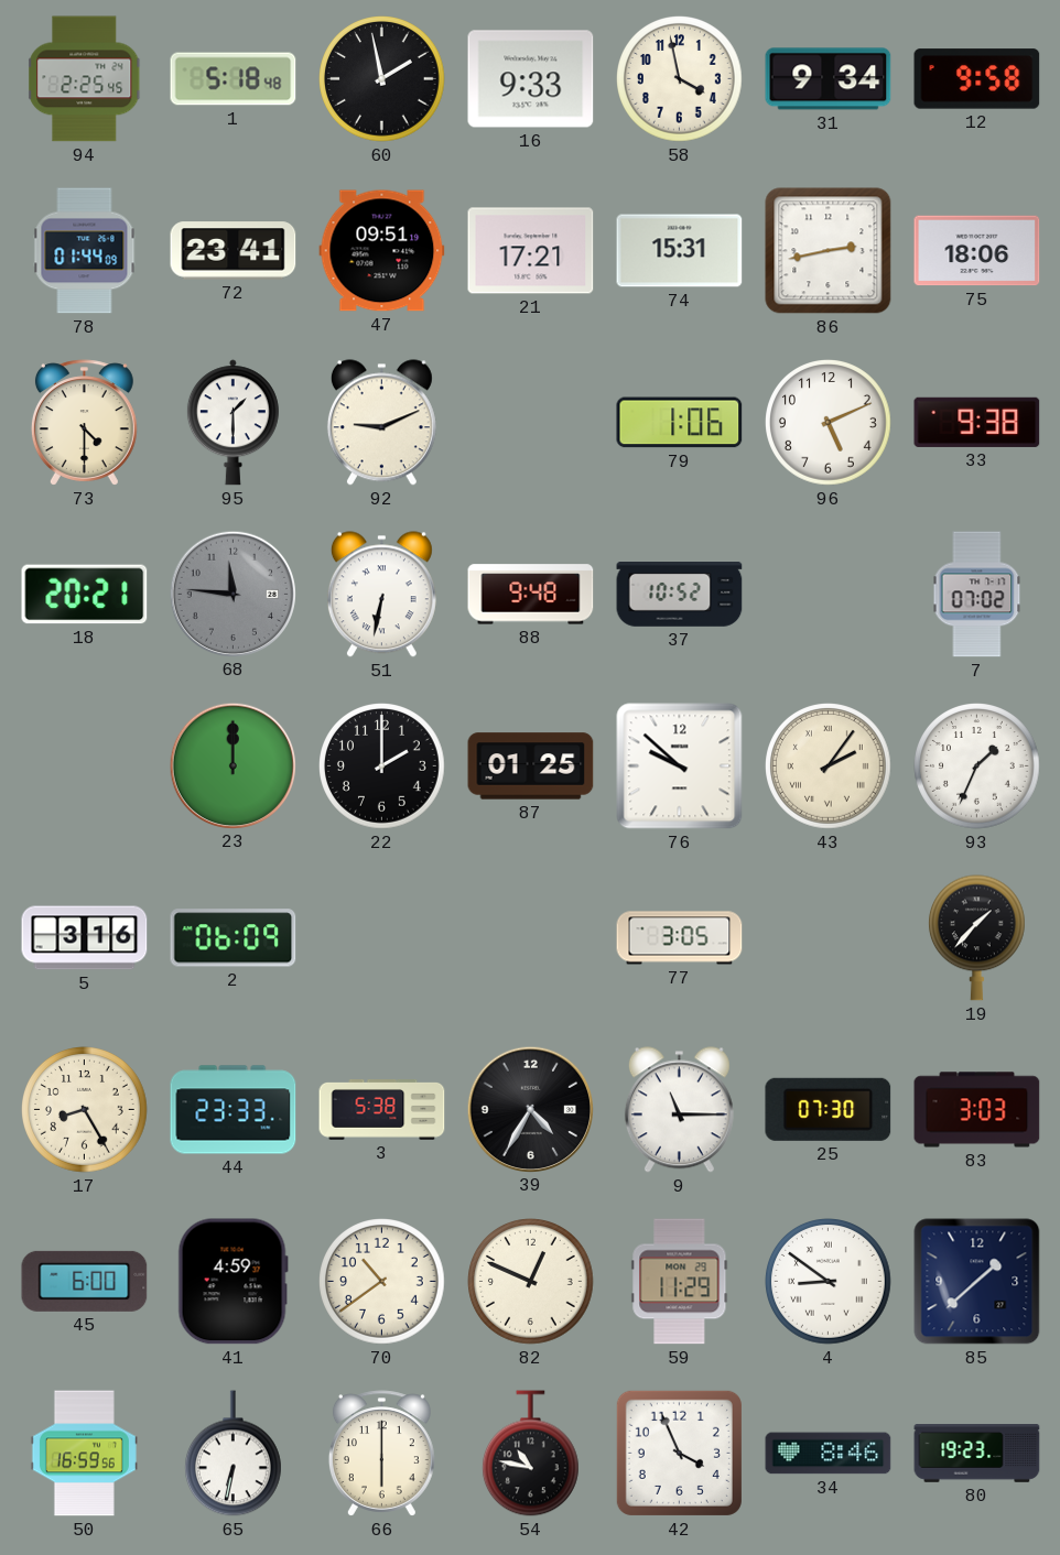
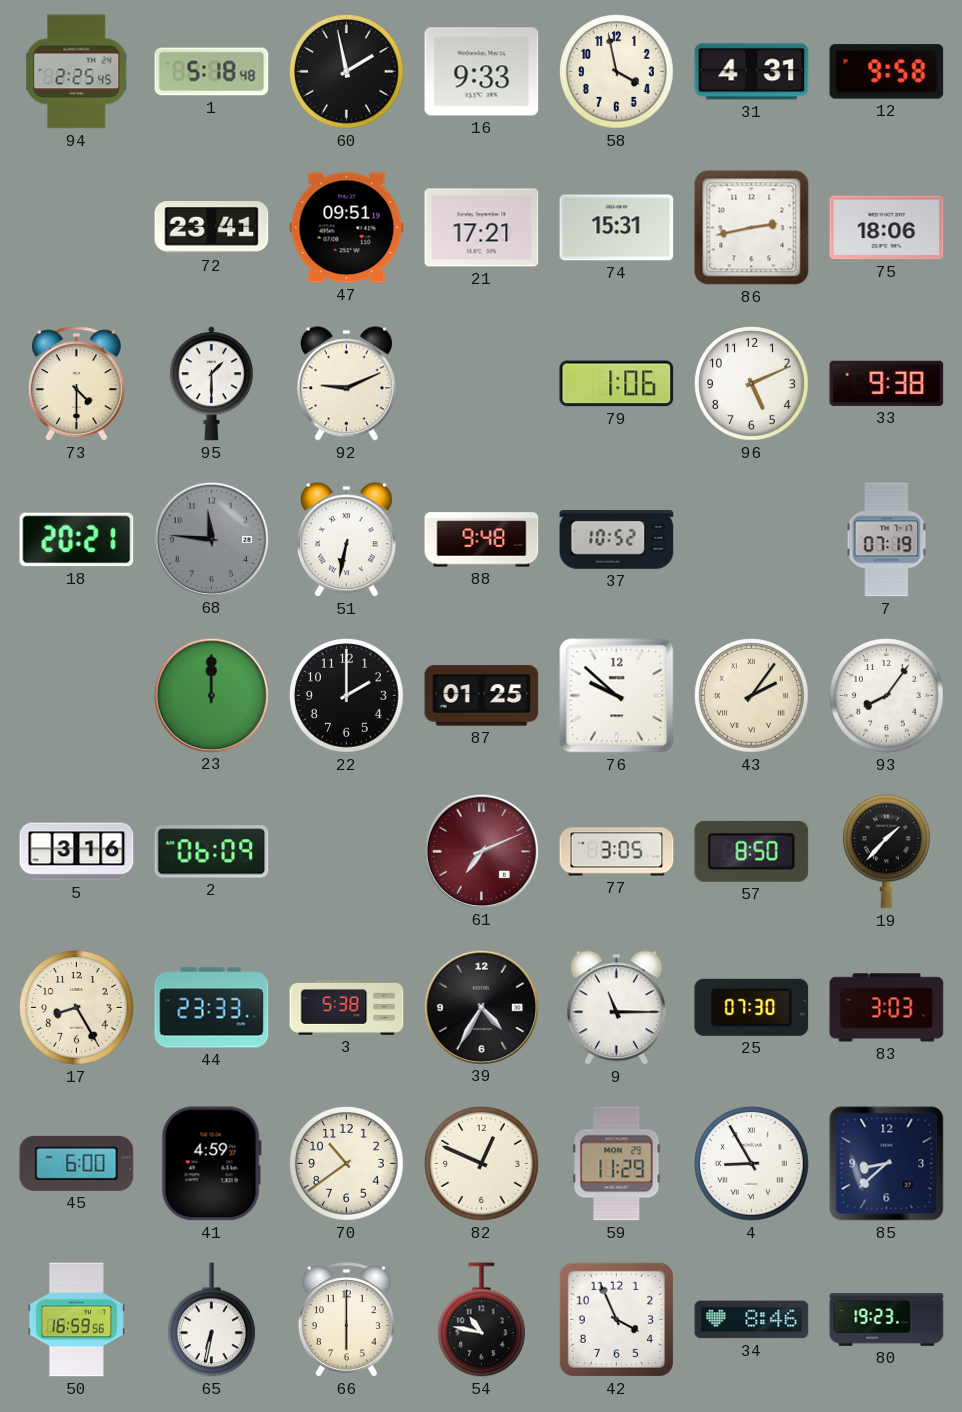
31: 9:34 -> 4:31
78: 01:44 -> none
7: 07:02 -> 07:19
93: 1:34 -> 8:06
61: none -> 7:11
57: none -> 8:50
4: 8:51 -> 8:55
85: 1:38 -> 8:38
